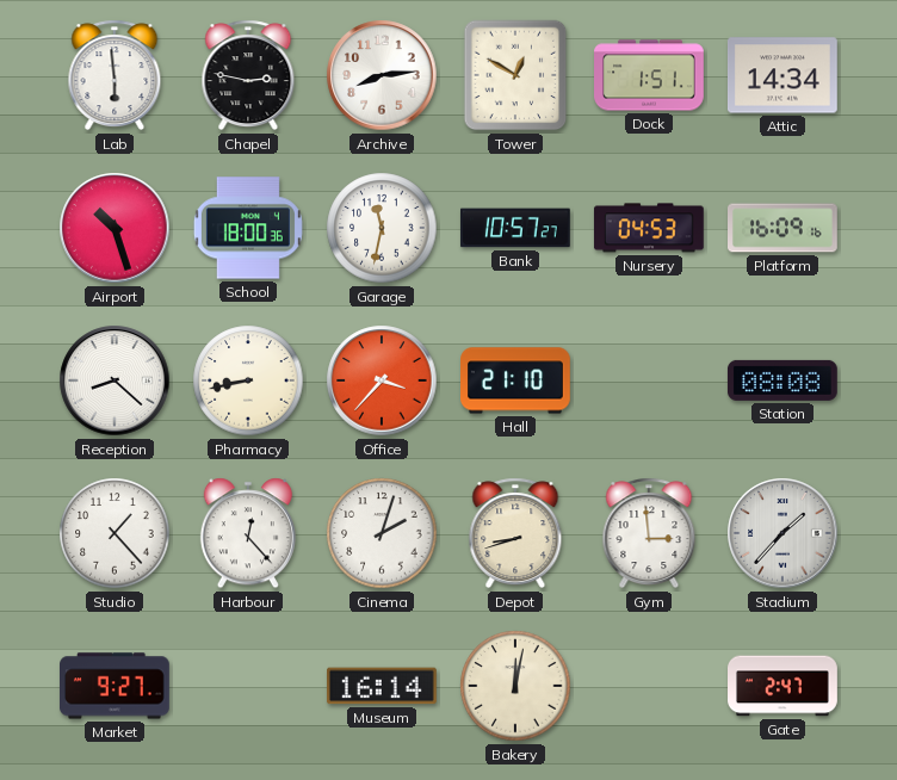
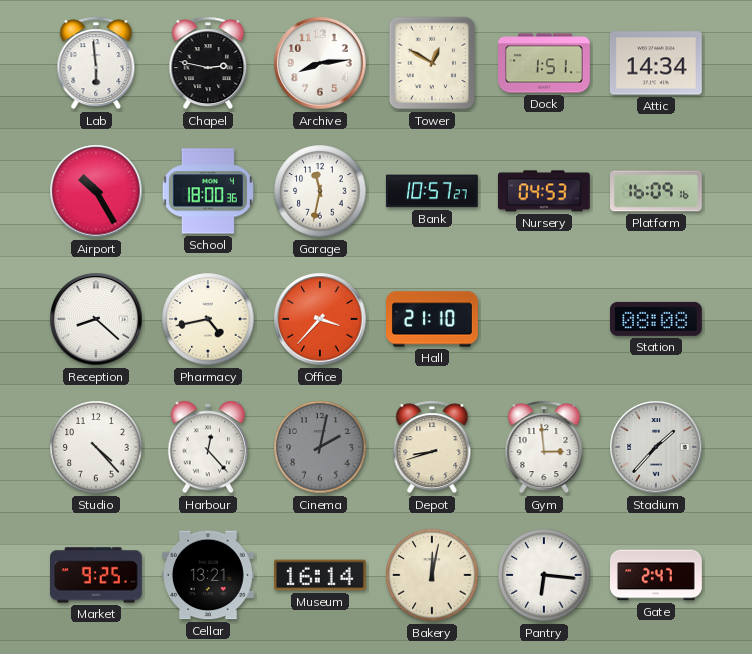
Airport: 10:27 -> 10:25
Pharmacy: 8:43 -> 4:43
Studio: 1:23 -> 4:23
Cinema: 2:03 -> 2:02
Cinema dial: white -> grey
Market: 9:27 -> 9:25
Cellar: none -> 13:21
Pantry: none -> 6:16
